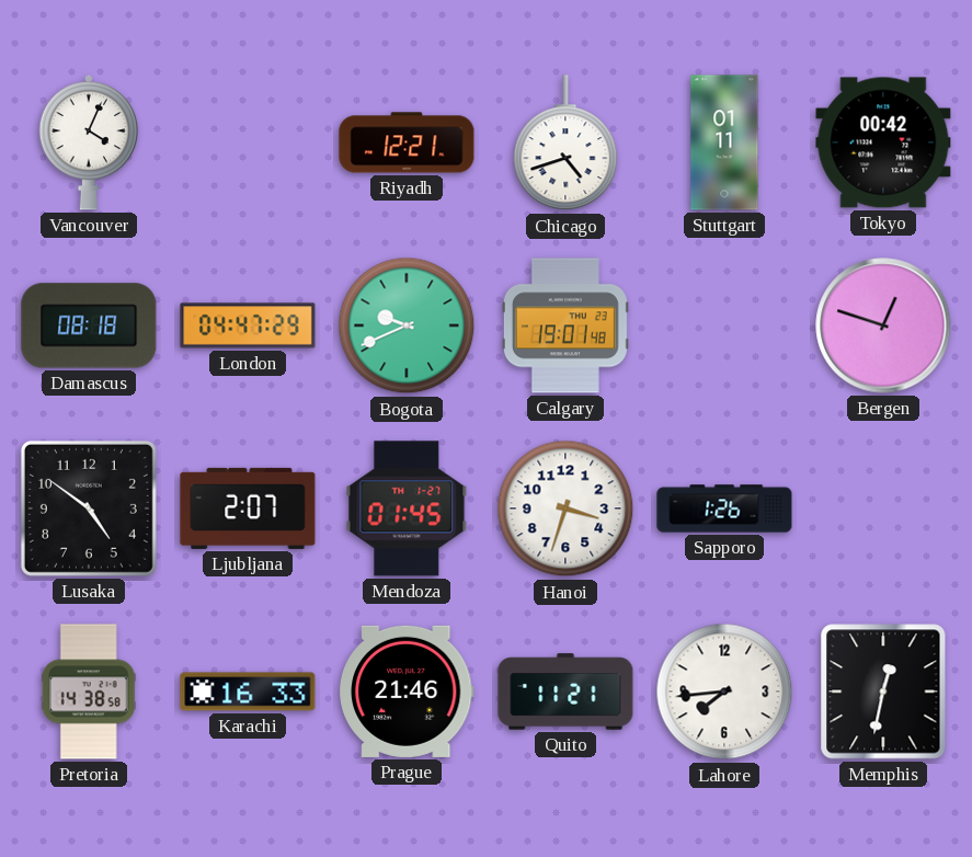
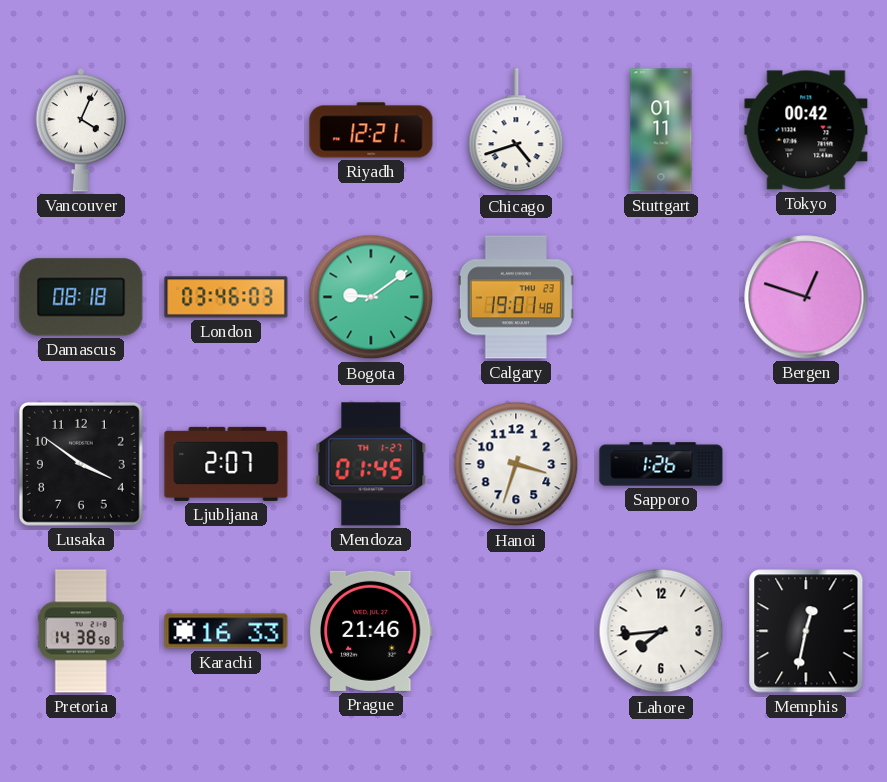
London: 04:47 -> 03:46
Bogota: 9:41 -> 9:09
Lusaka: 4:51 -> 3:51
Quito: 11:21 -> none
